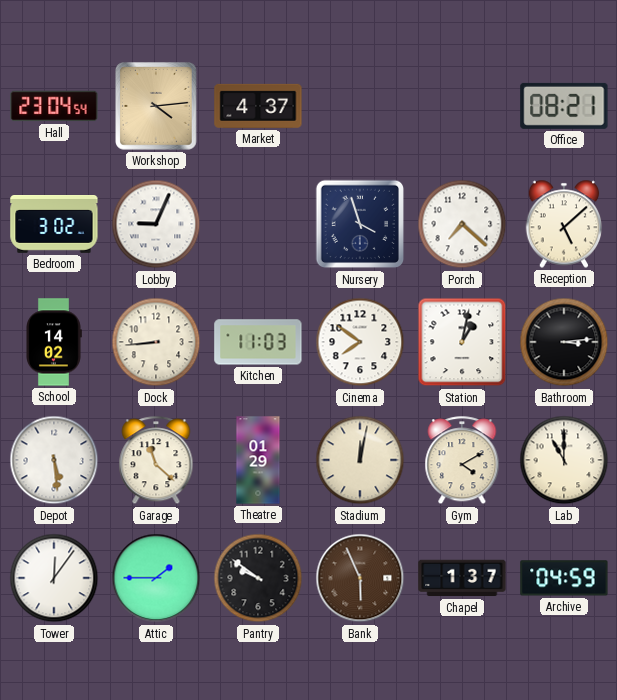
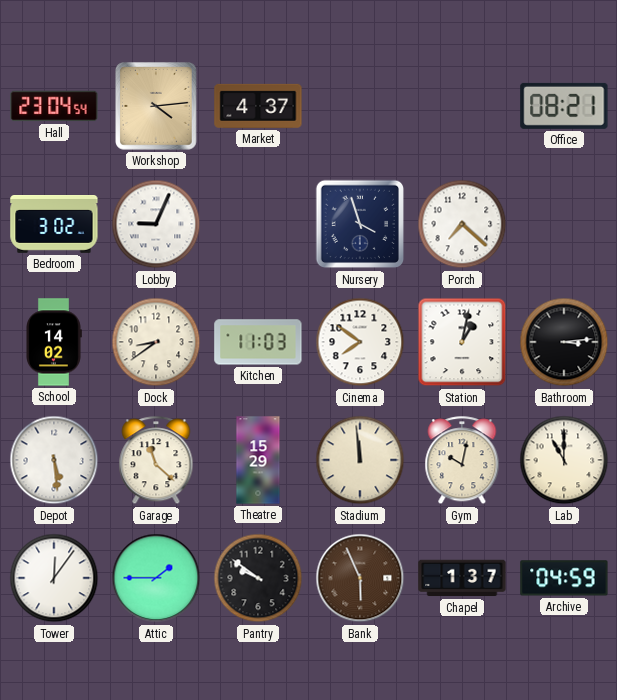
Reception: 5:08 -> none
Dock: 8:44 -> 8:39
Theatre: 01:29 -> 15:29
Stadium: 12:02 -> 11:59
Gym: 4:10 -> 10:02
